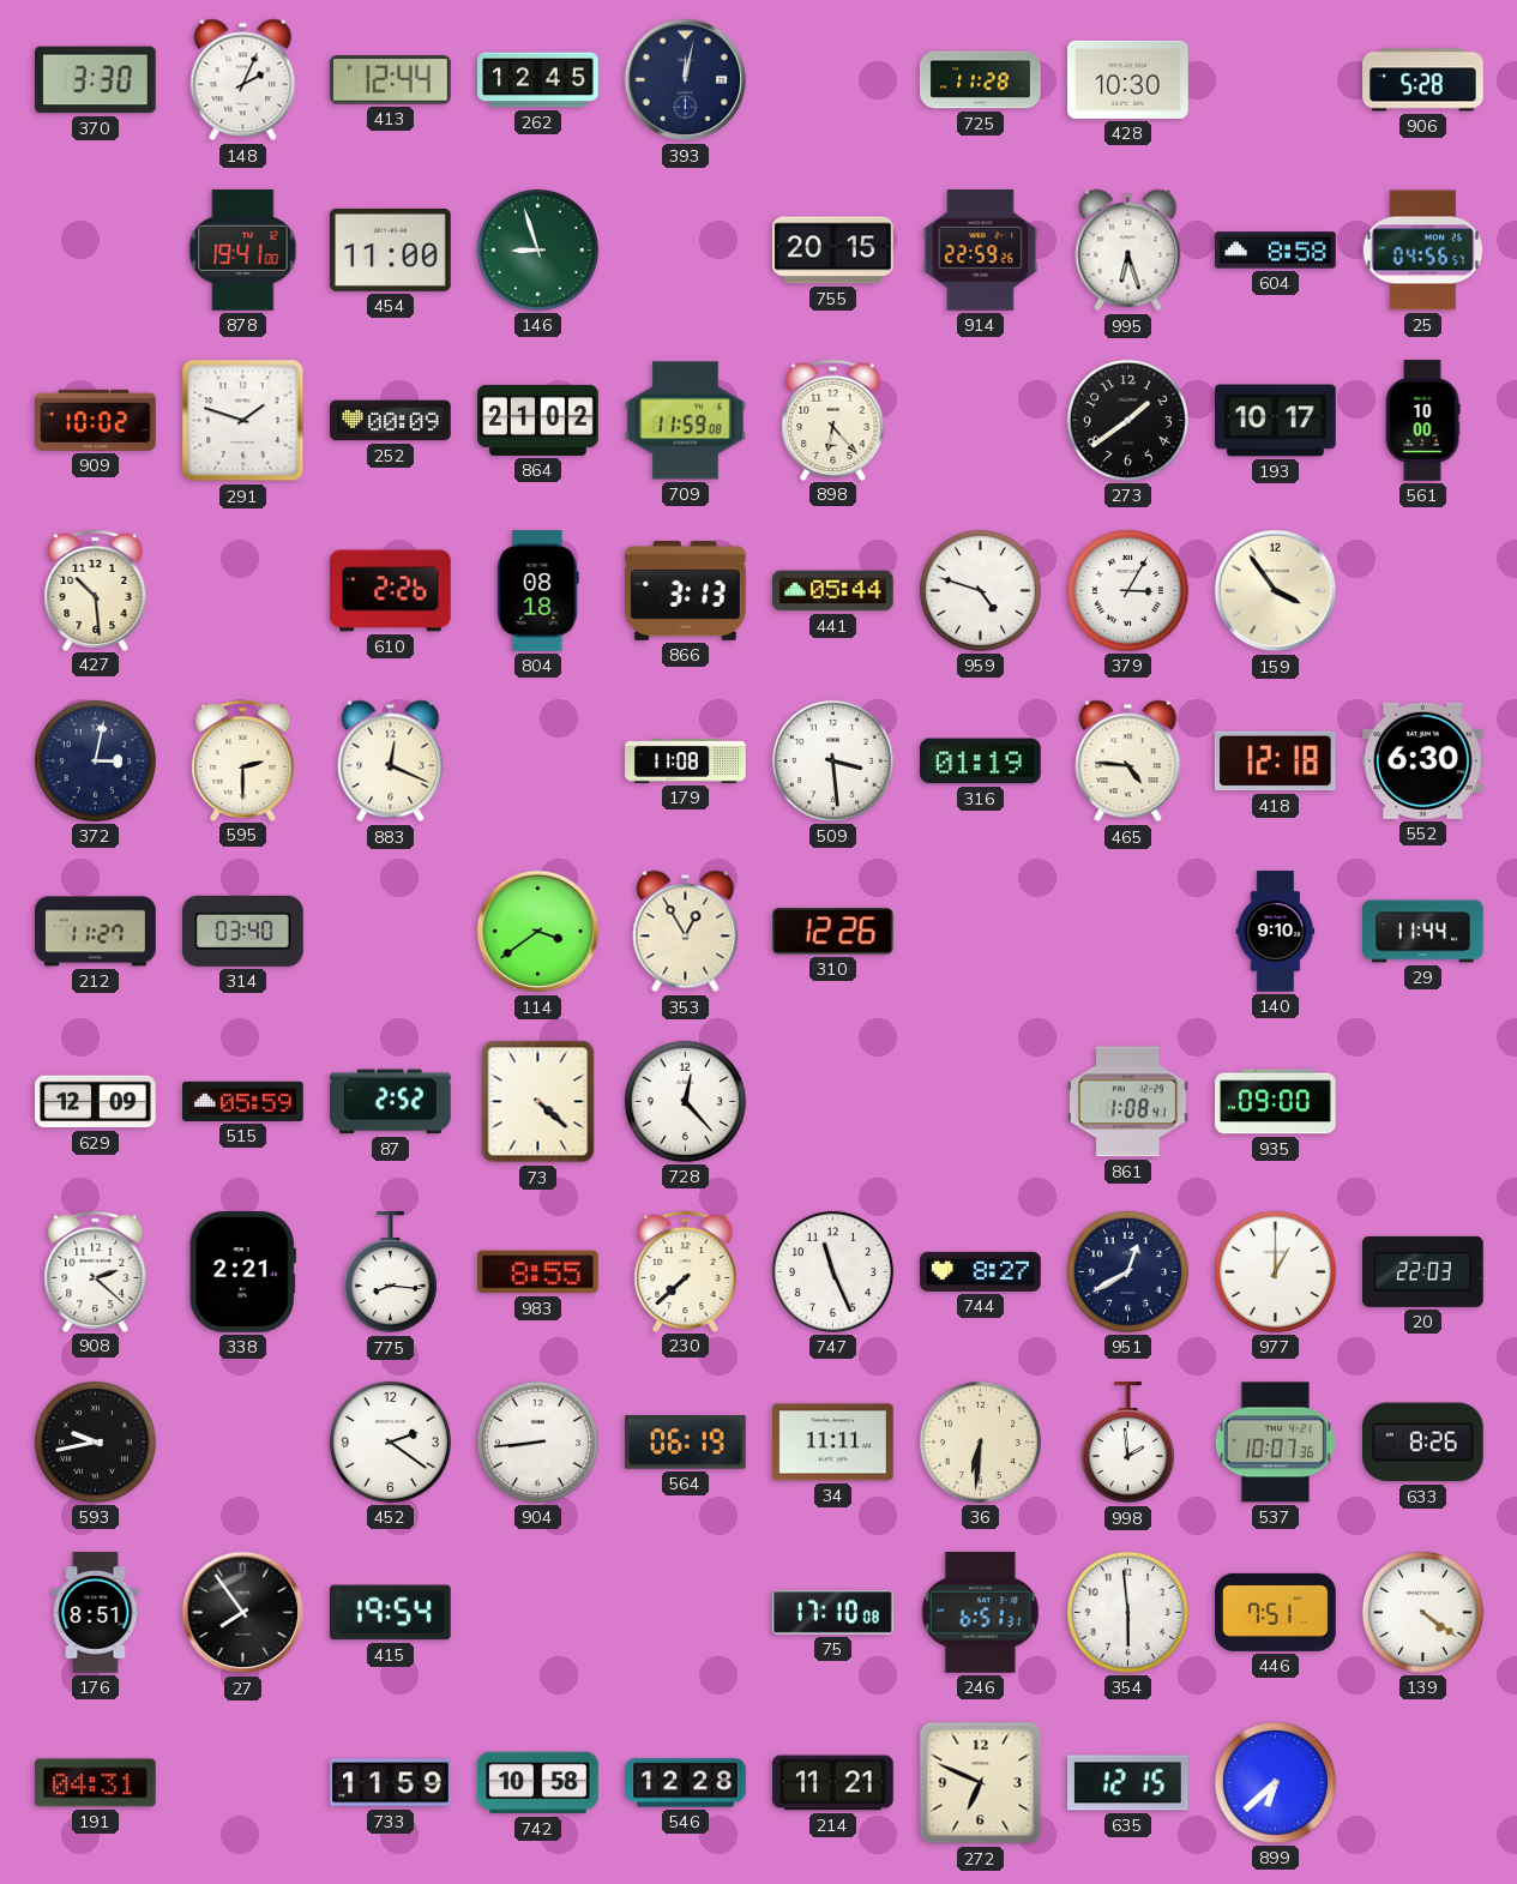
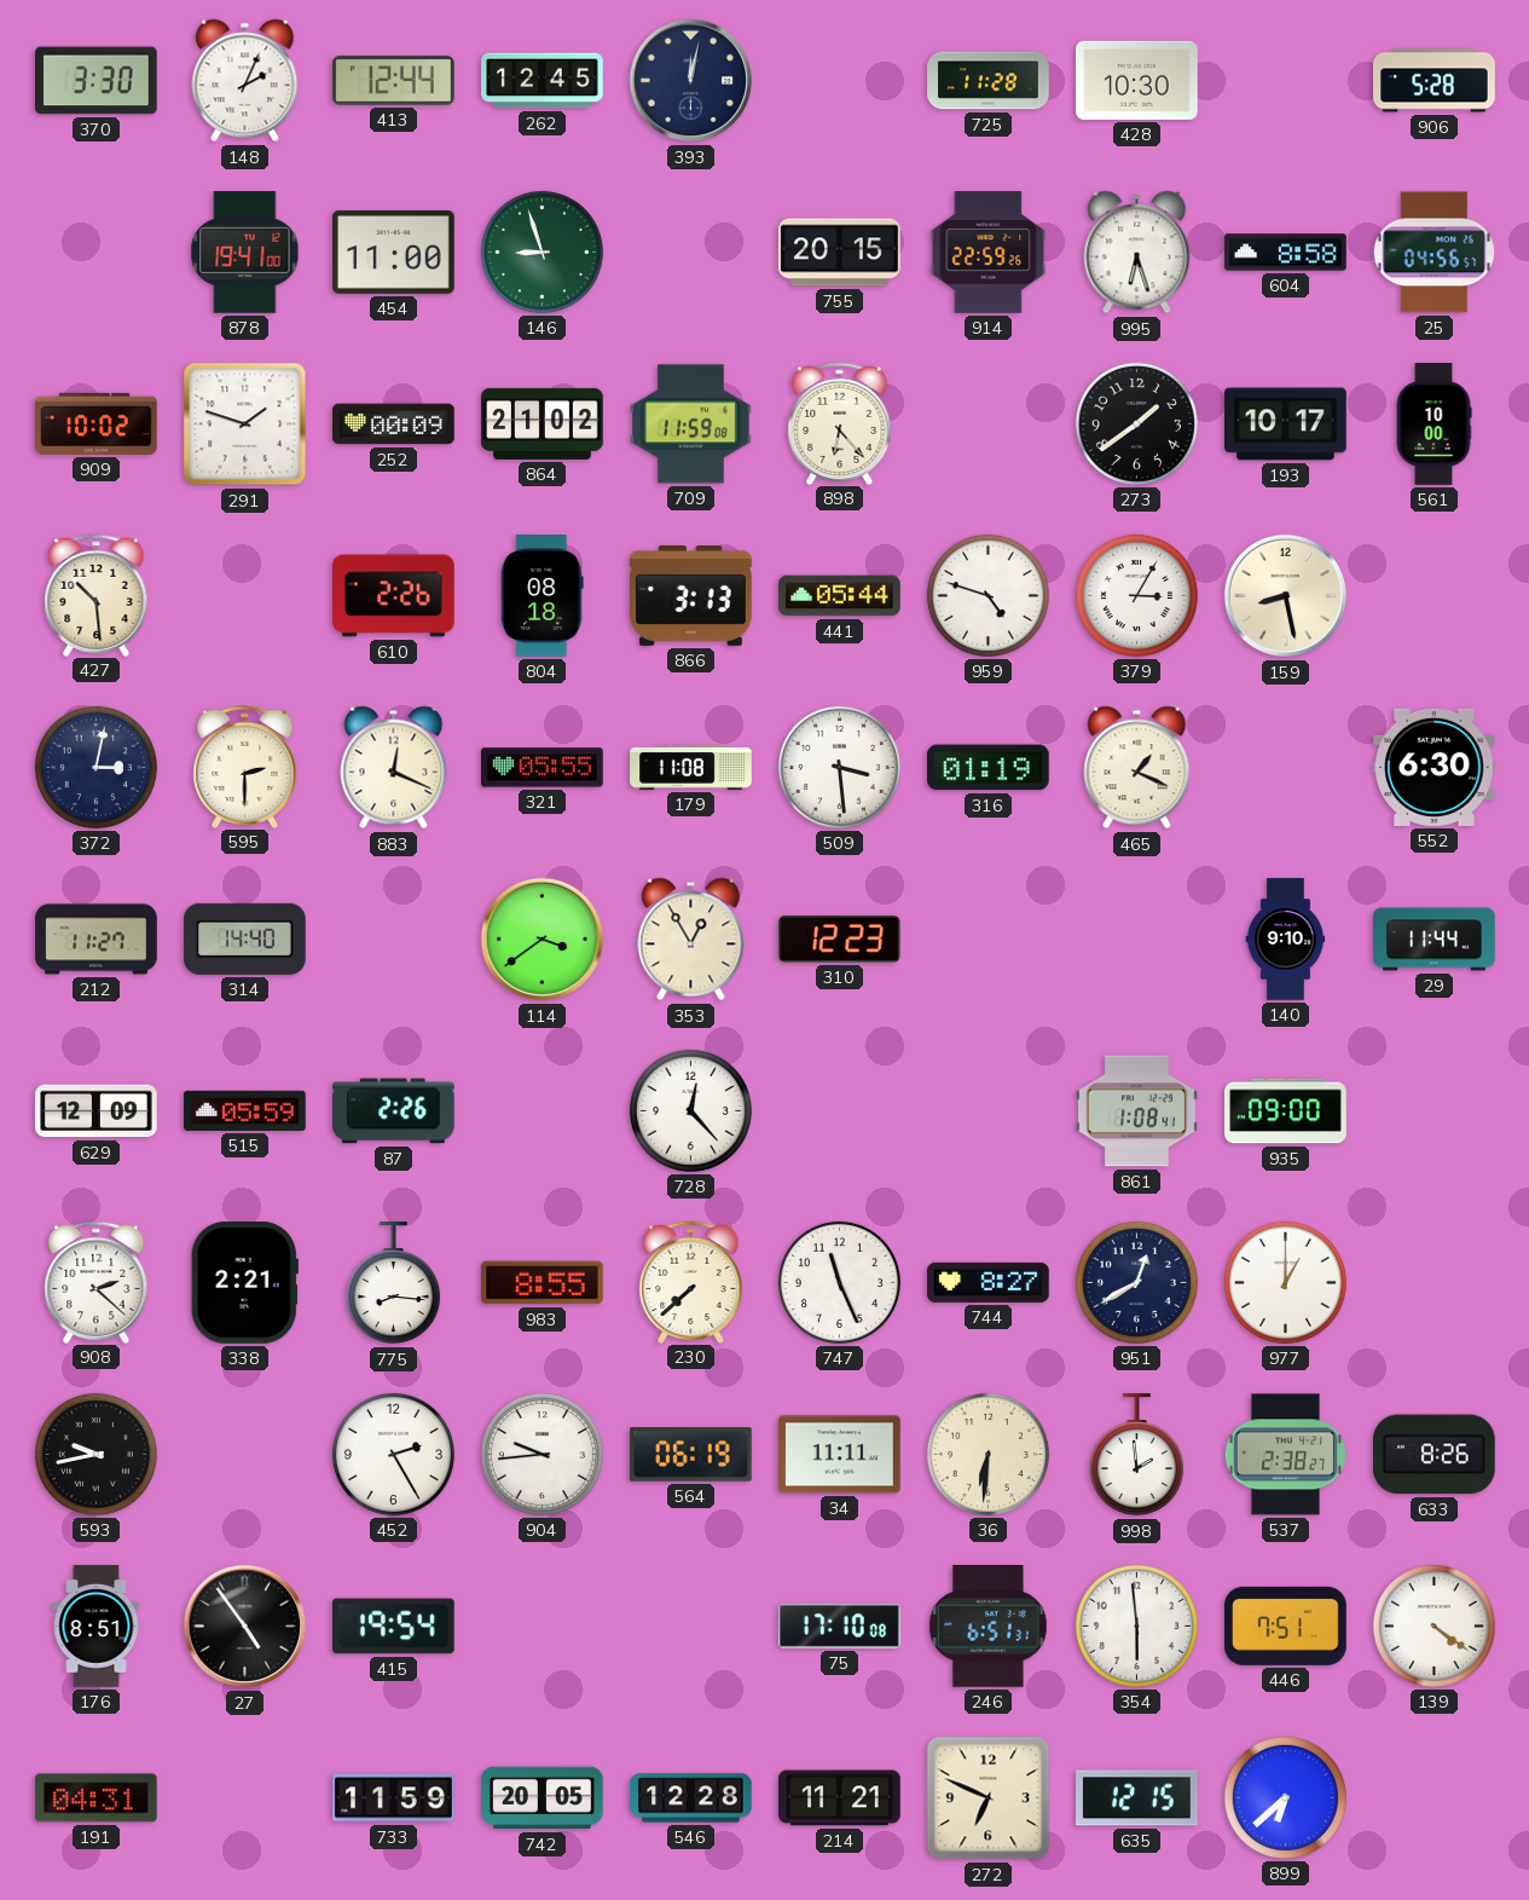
159: 3:54 -> 8:28
321: none -> 05:55
465: 4:46 -> 1:19
418: 12:18 -> none
314: 03:40 -> 14:40
310: 12:26 -> 12:23
87: 2:52 -> 2:26
73: 4:22 -> none
20: 22:03 -> none
452: 2:21 -> 2:25
904: 8:44 -> 9:44
537: 10:07 -> 2:38
27: 7:54 -> 4:54
742: 10:58 -> 20:05
